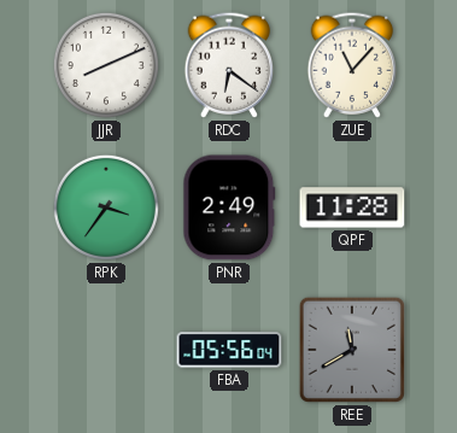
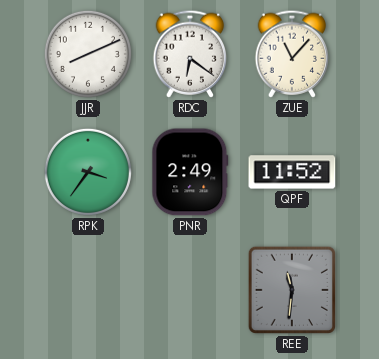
QPF: 11:28 -> 11:52
FBA: 05:56 -> none
REE: 11:40 -> 11:31
